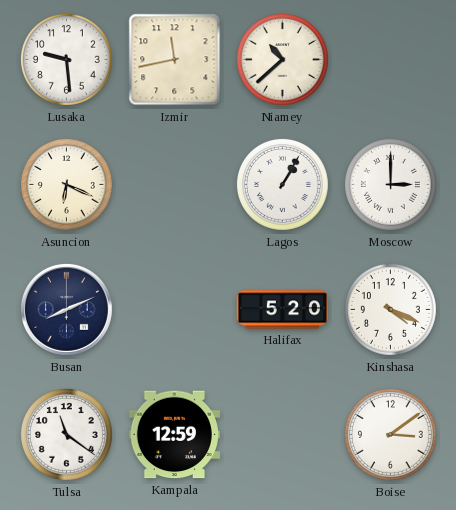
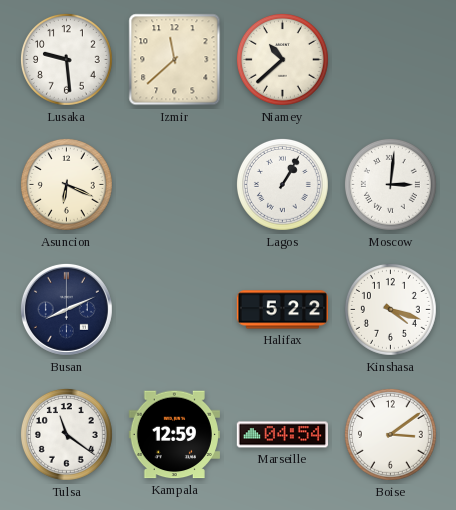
Izmir: 11:43 -> 11:38
Moscow: 3:00 -> 3:01
Halifax: 5:20 -> 5:22
Kinshasa: 4:19 -> 4:18
Marseille: none -> 04:54
